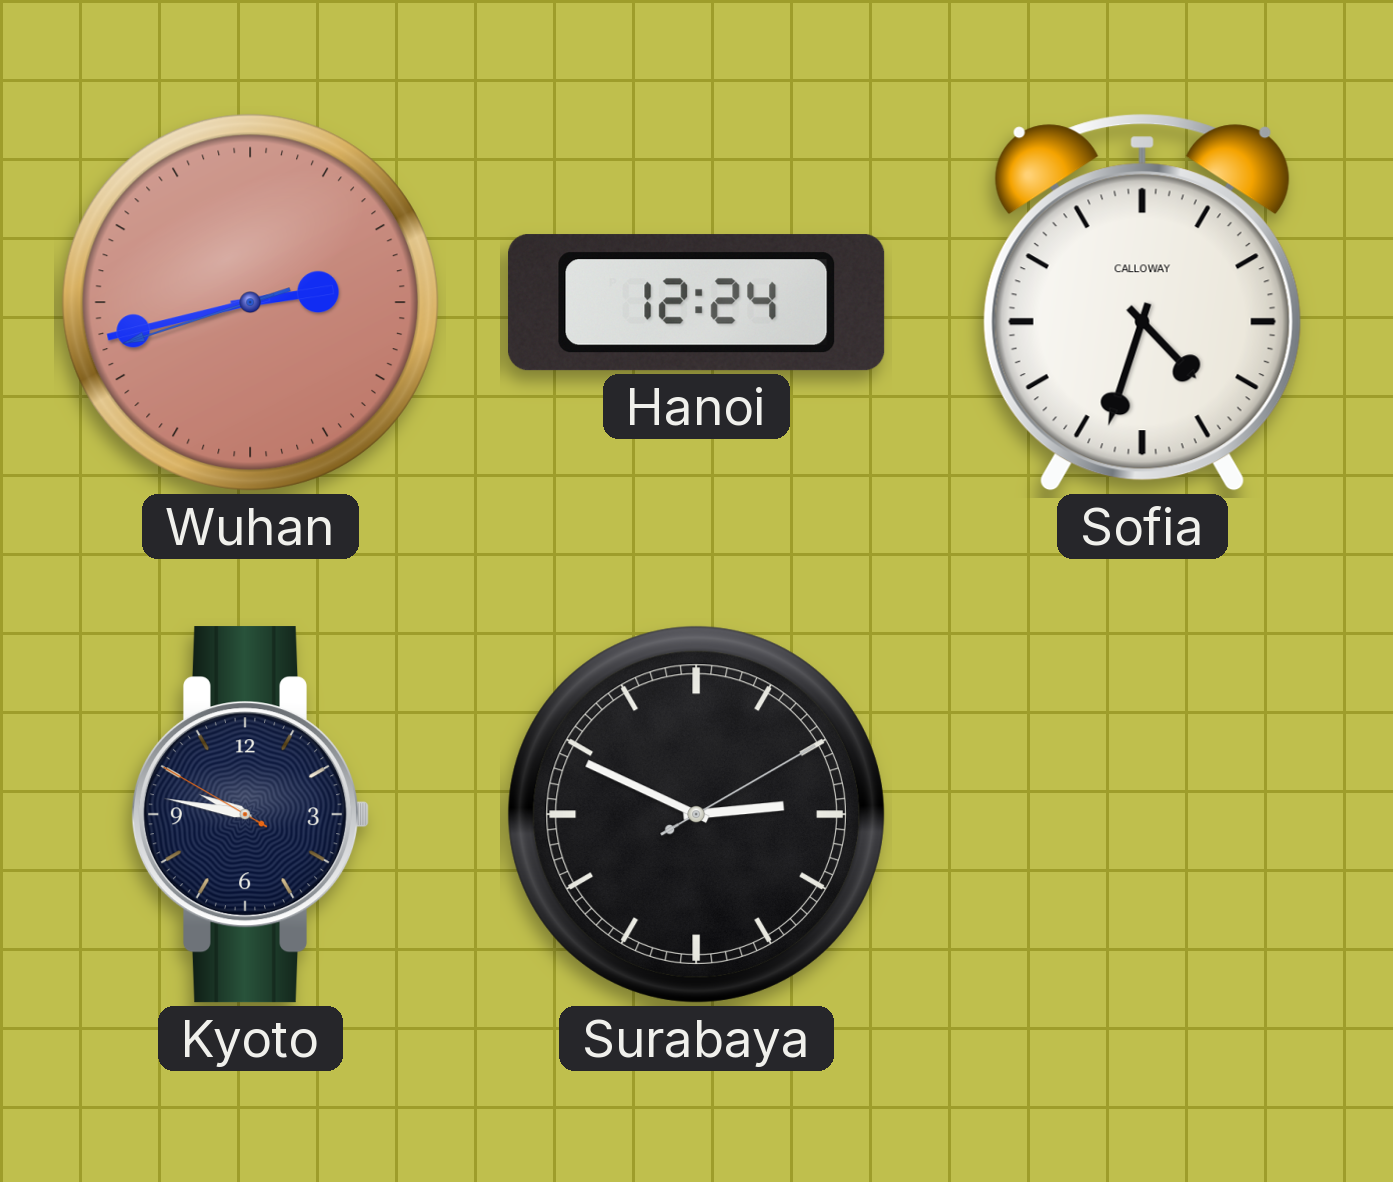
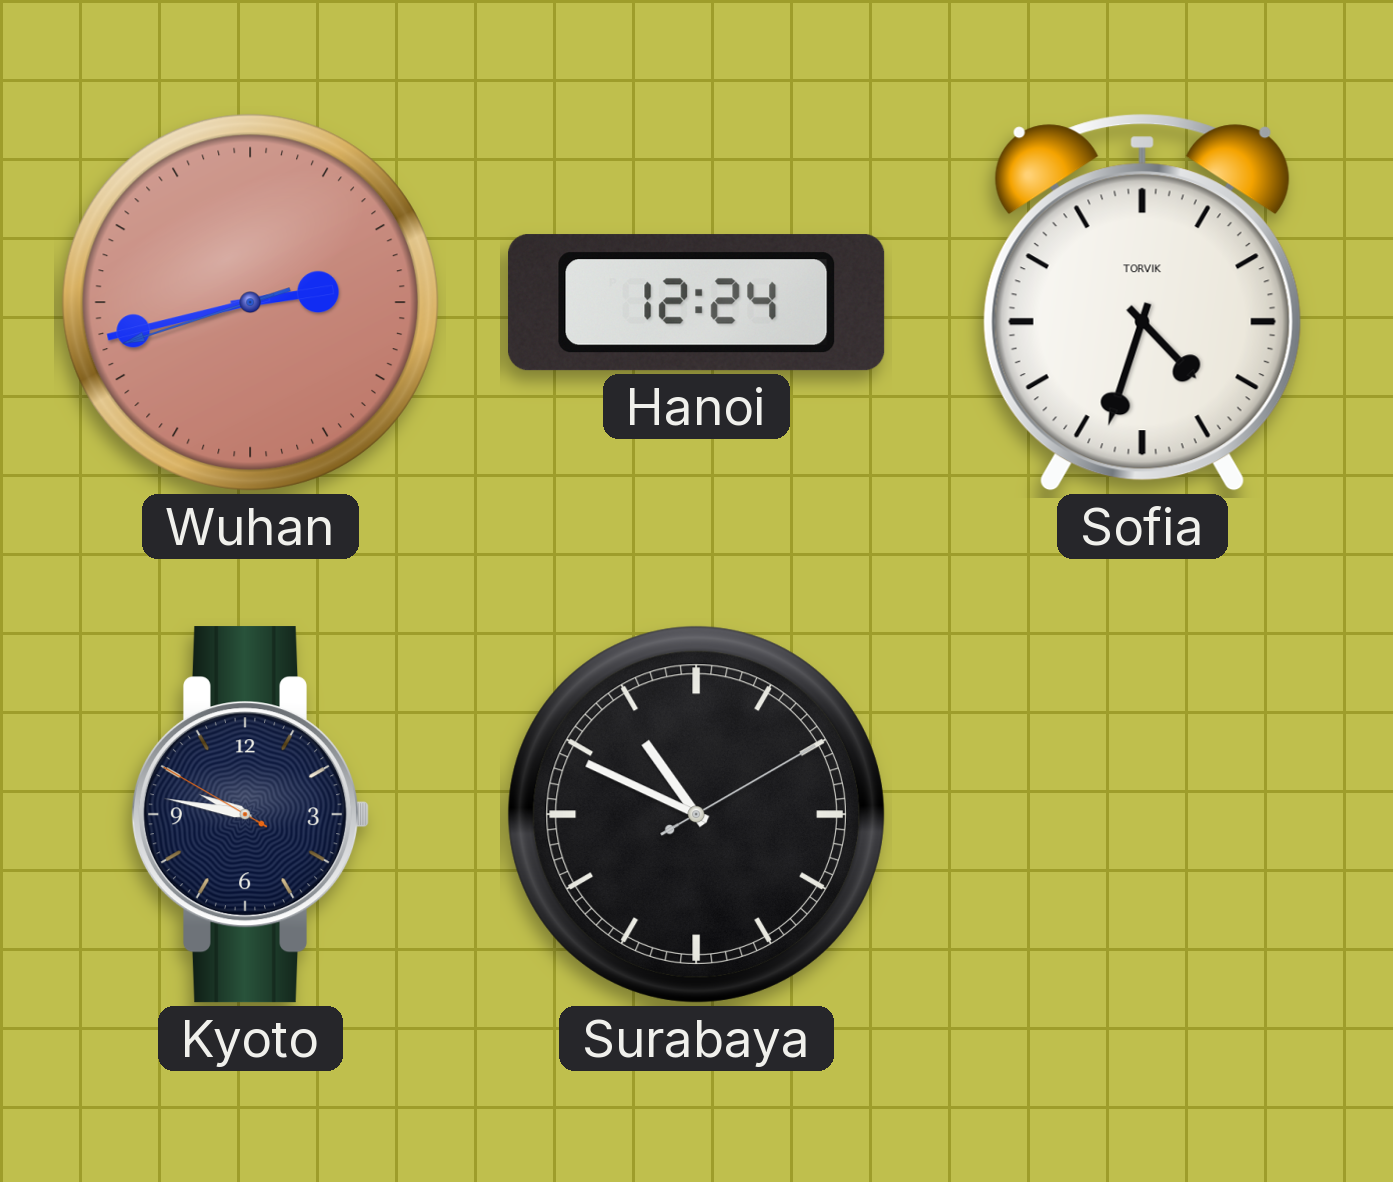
Sofia brand: CALLOWAY -> TORVIK
Surabaya: 2:49 -> 10:49
